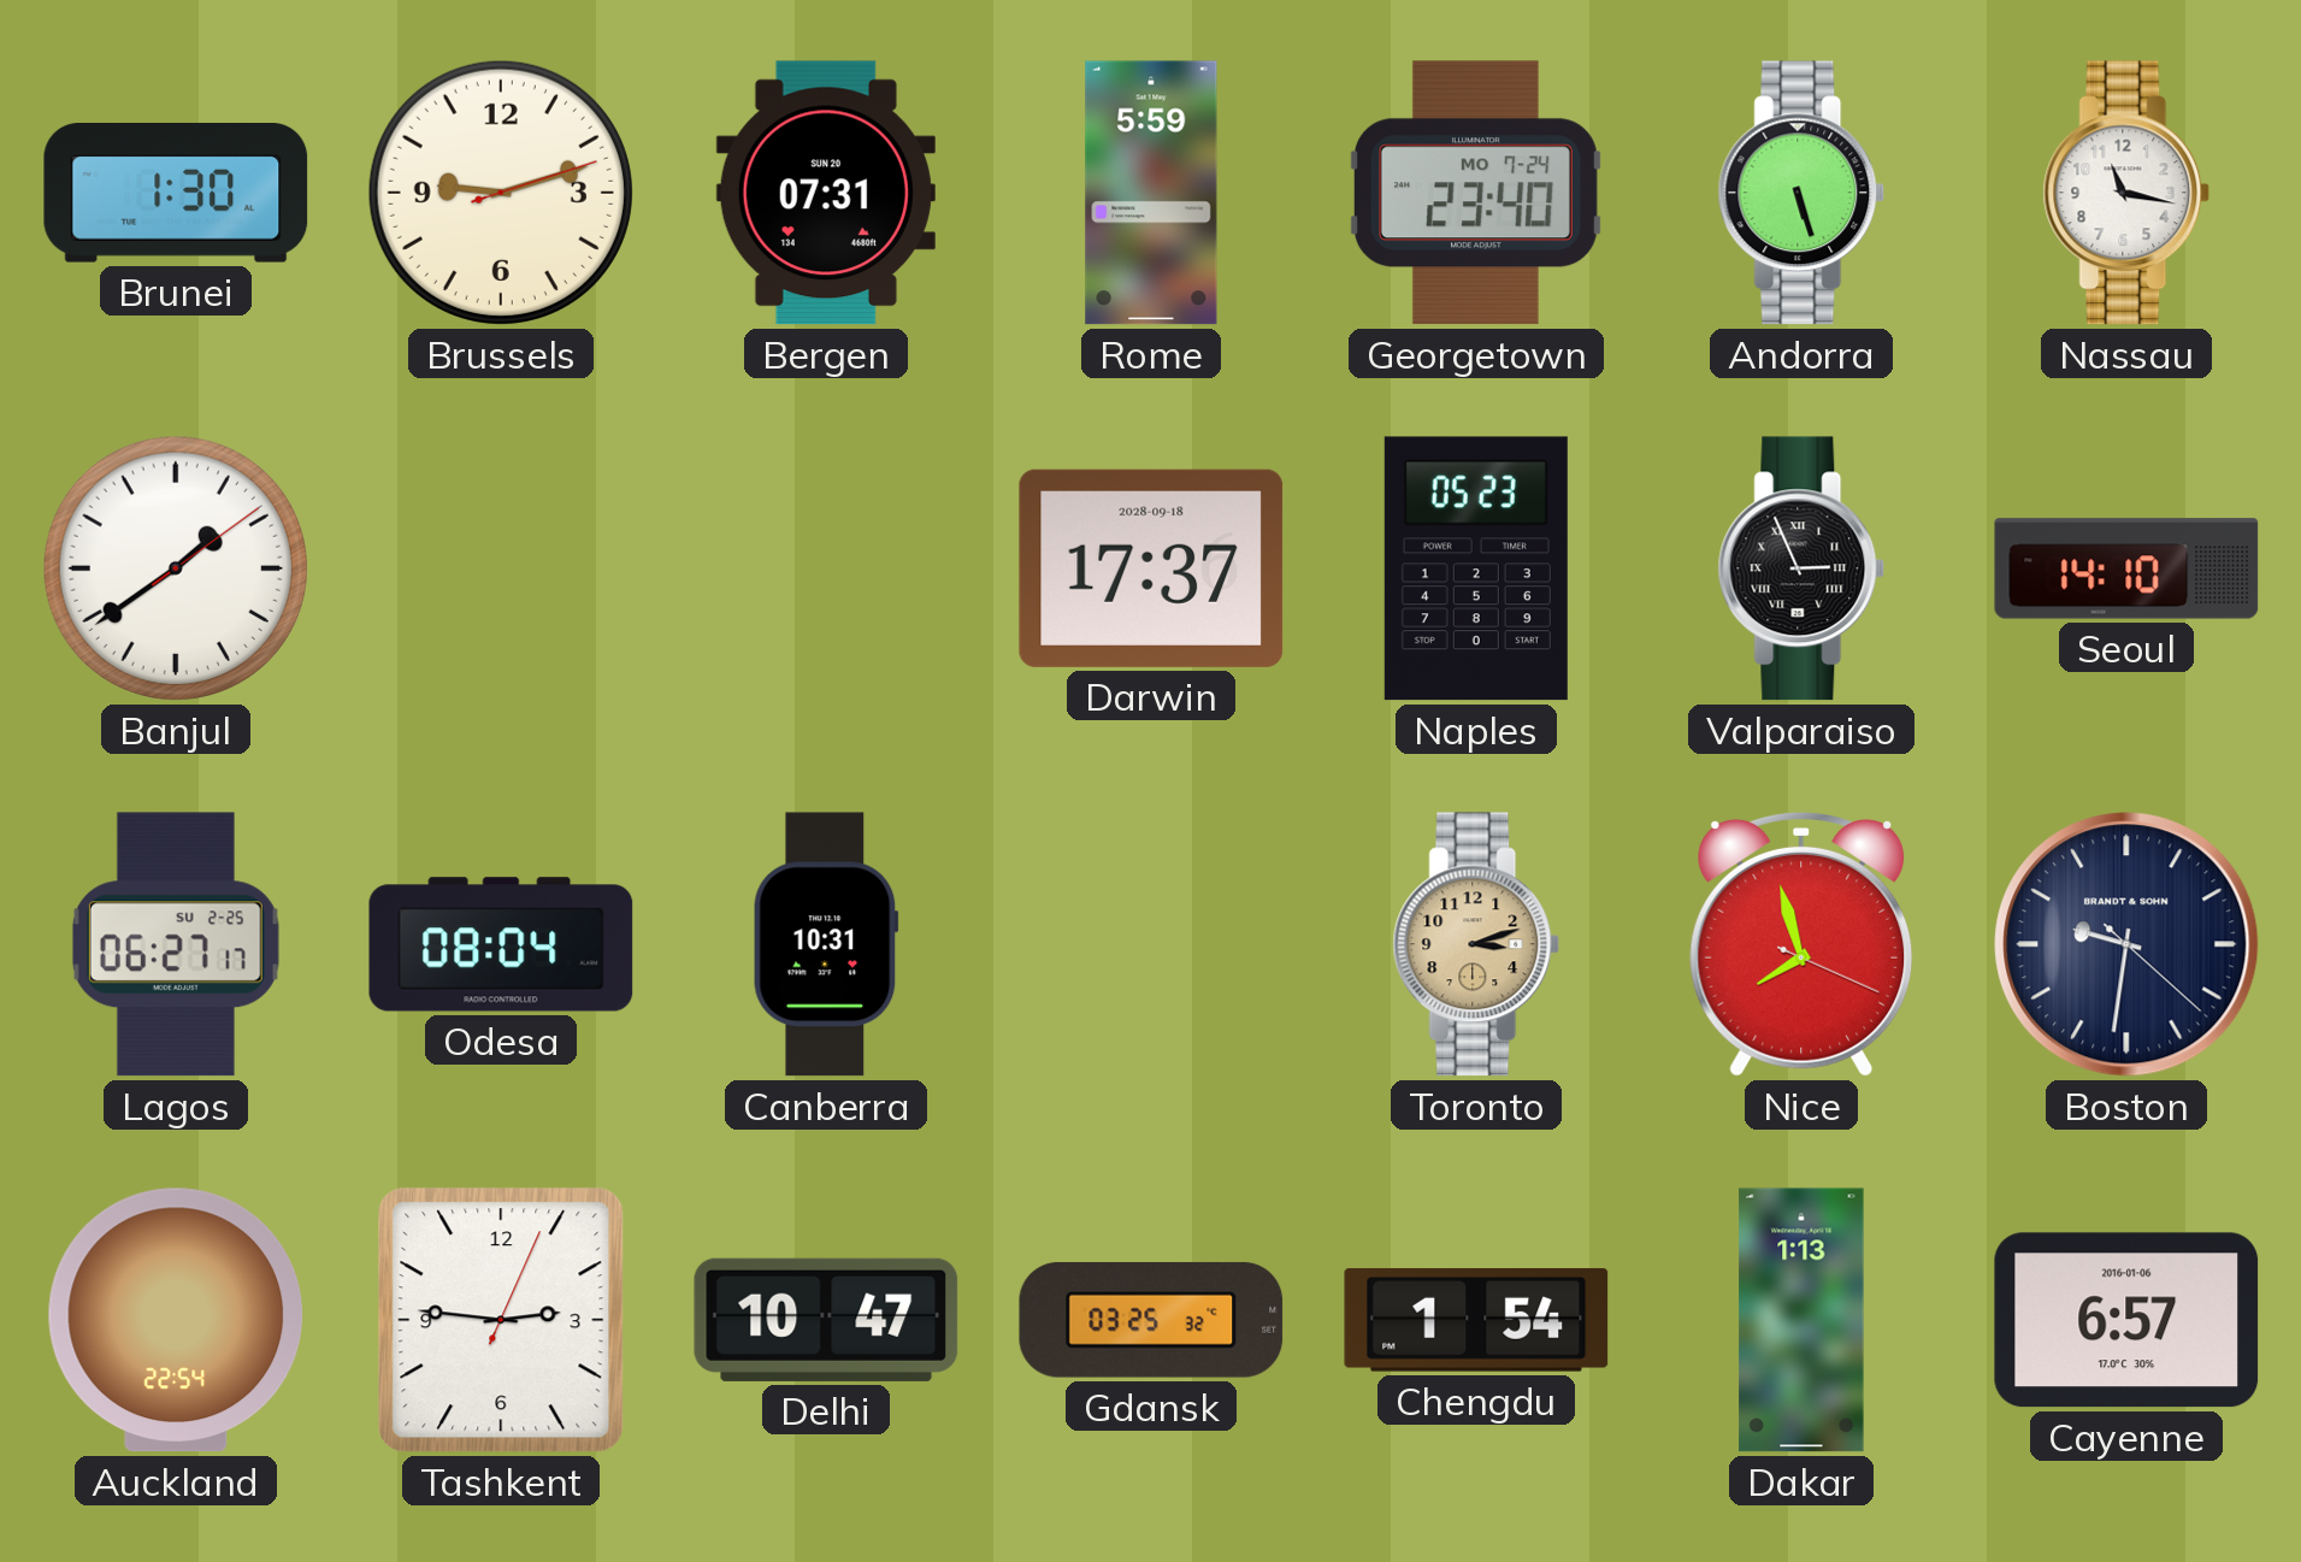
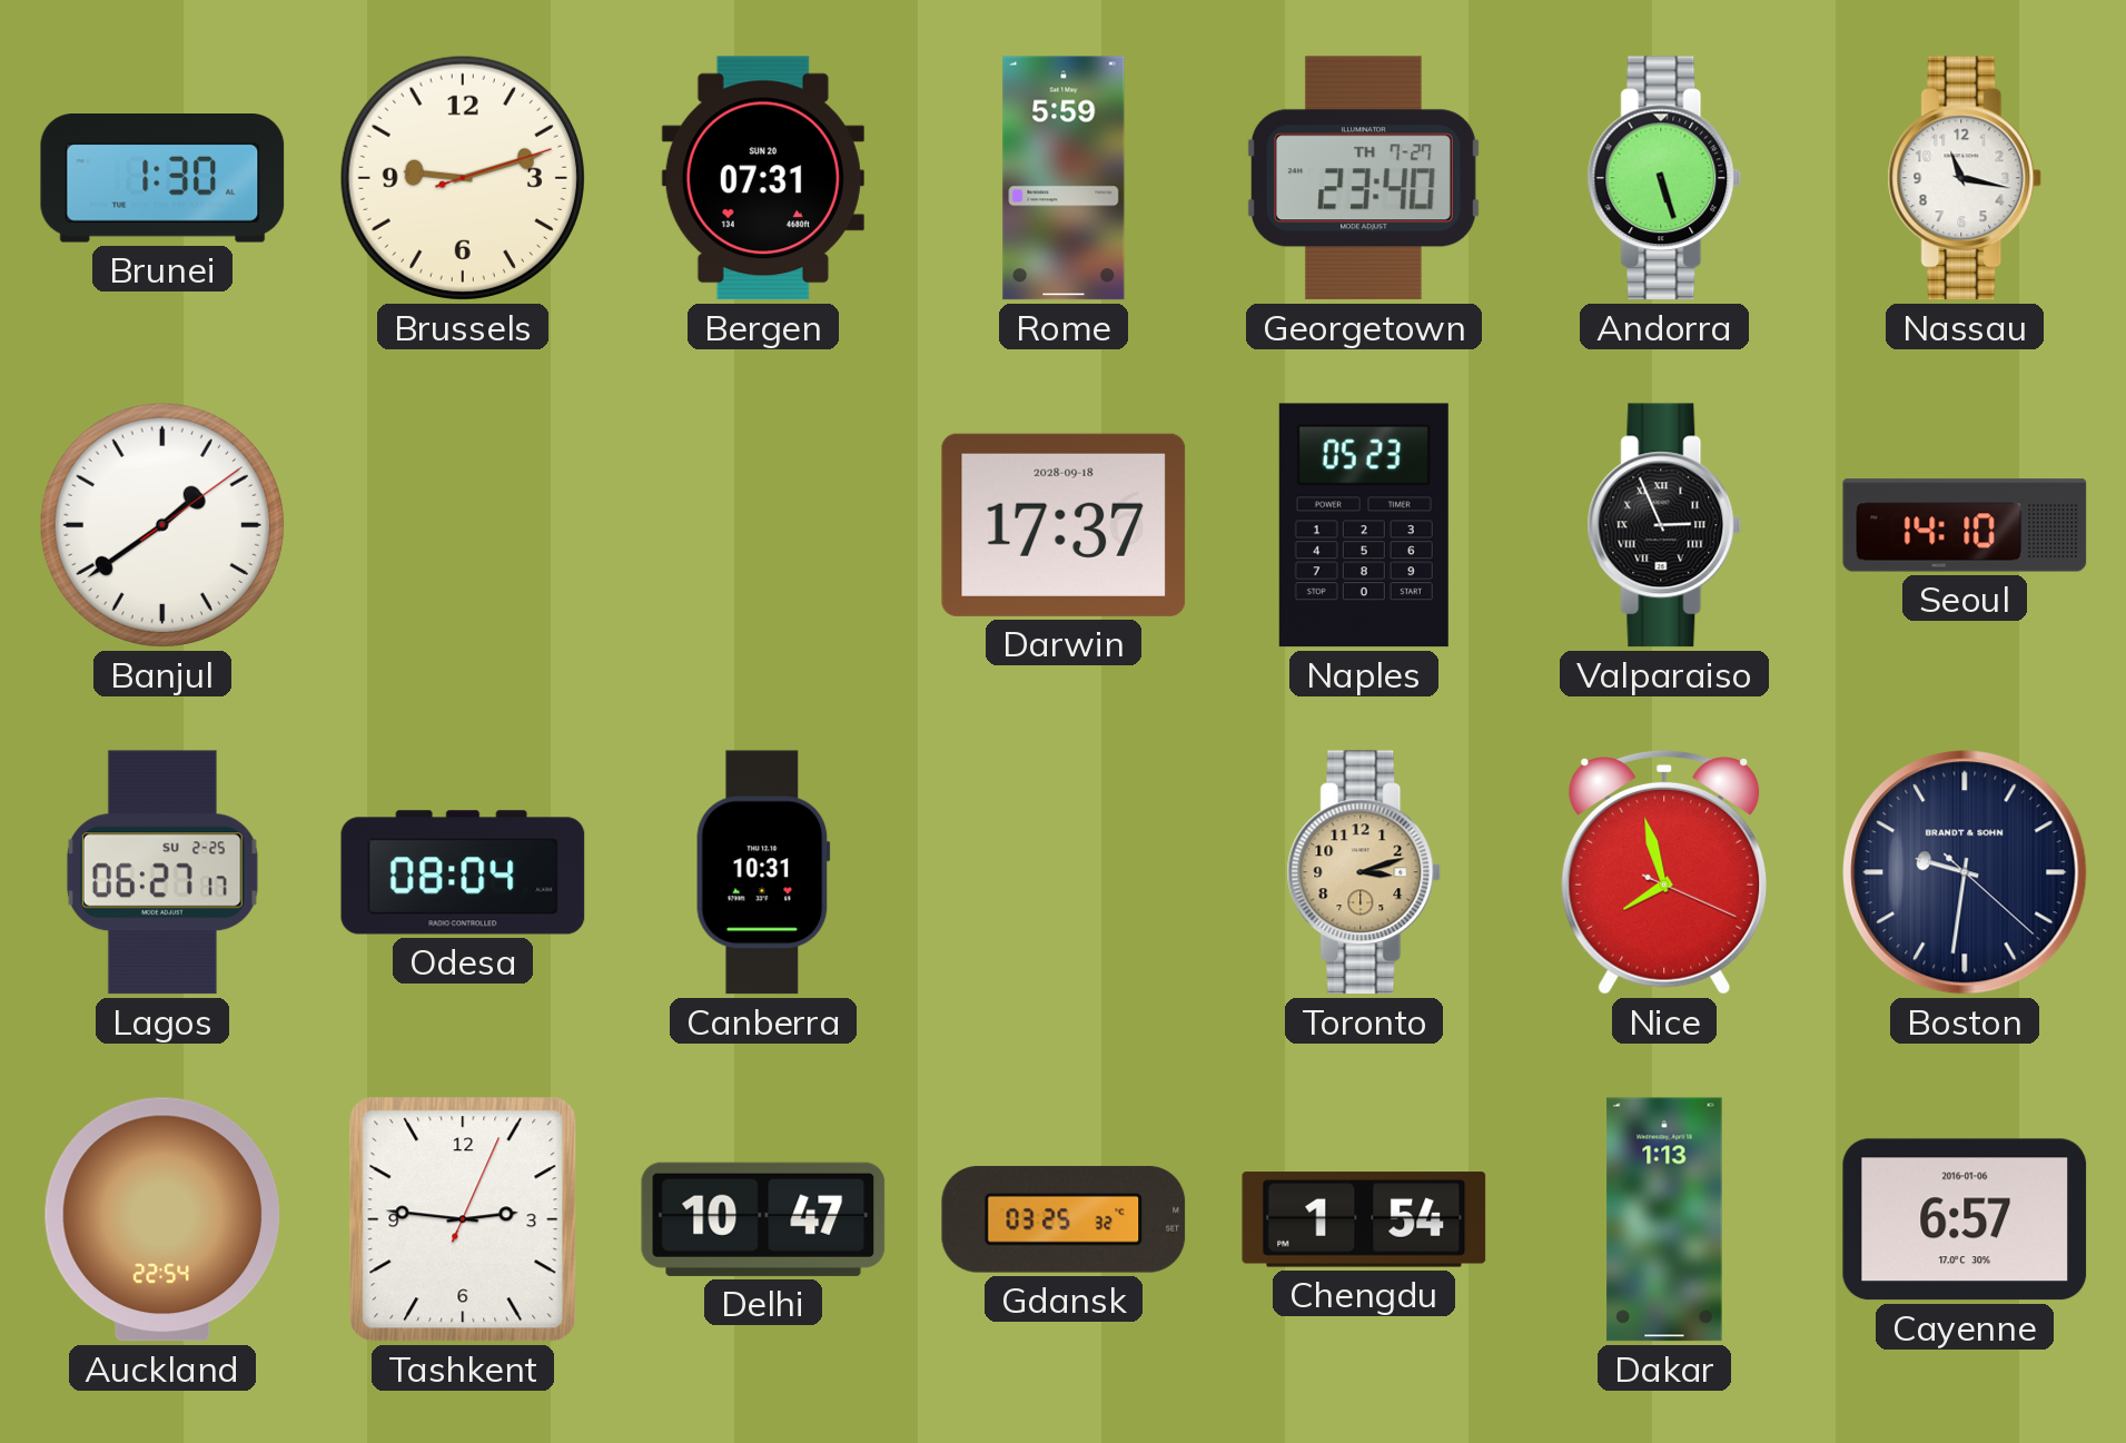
Georgetown date: MO 7-24 -> TH 7-27
